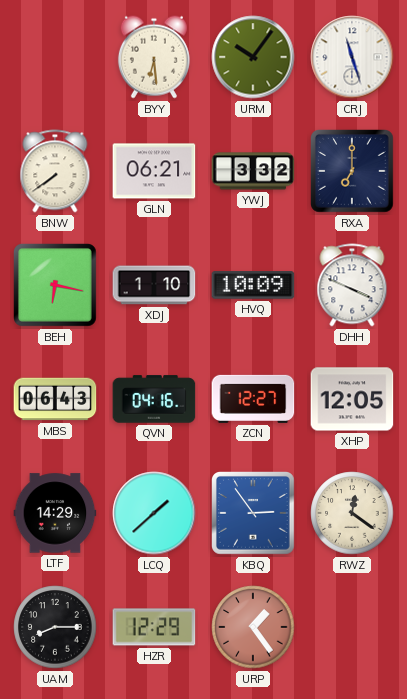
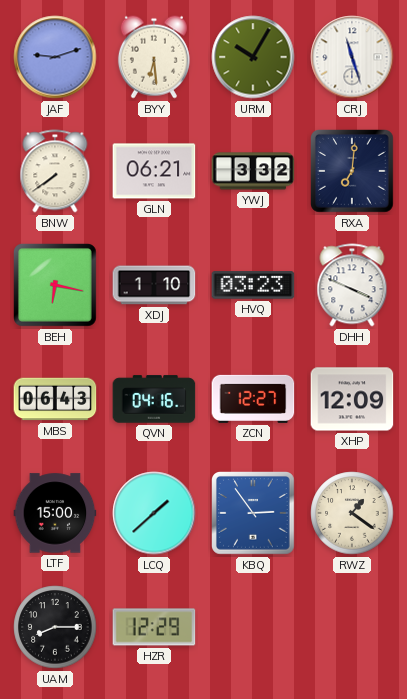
JAF: none -> 9:12
URM: 10:06 -> 10:05
RXA: 7:00 -> 7:01
HVQ: 10:09 -> 03:23
XHP: 12:05 -> 12:09
LTF: 14:29 -> 15:00
RWZ: 12:21 -> 1:21
URP: 1:24 -> none
